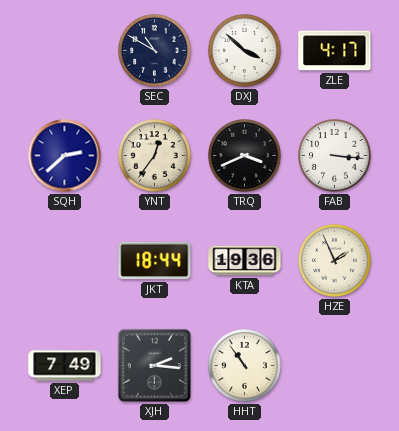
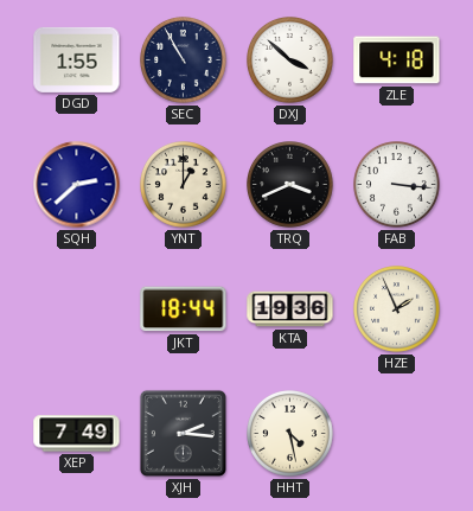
DGD: none -> 1:55
SEC: 10:50 -> 10:55
ZLE: 4:17 -> 4:18
YNT: 12:36 -> 1:00
HHT: 10:54 -> 4:28
